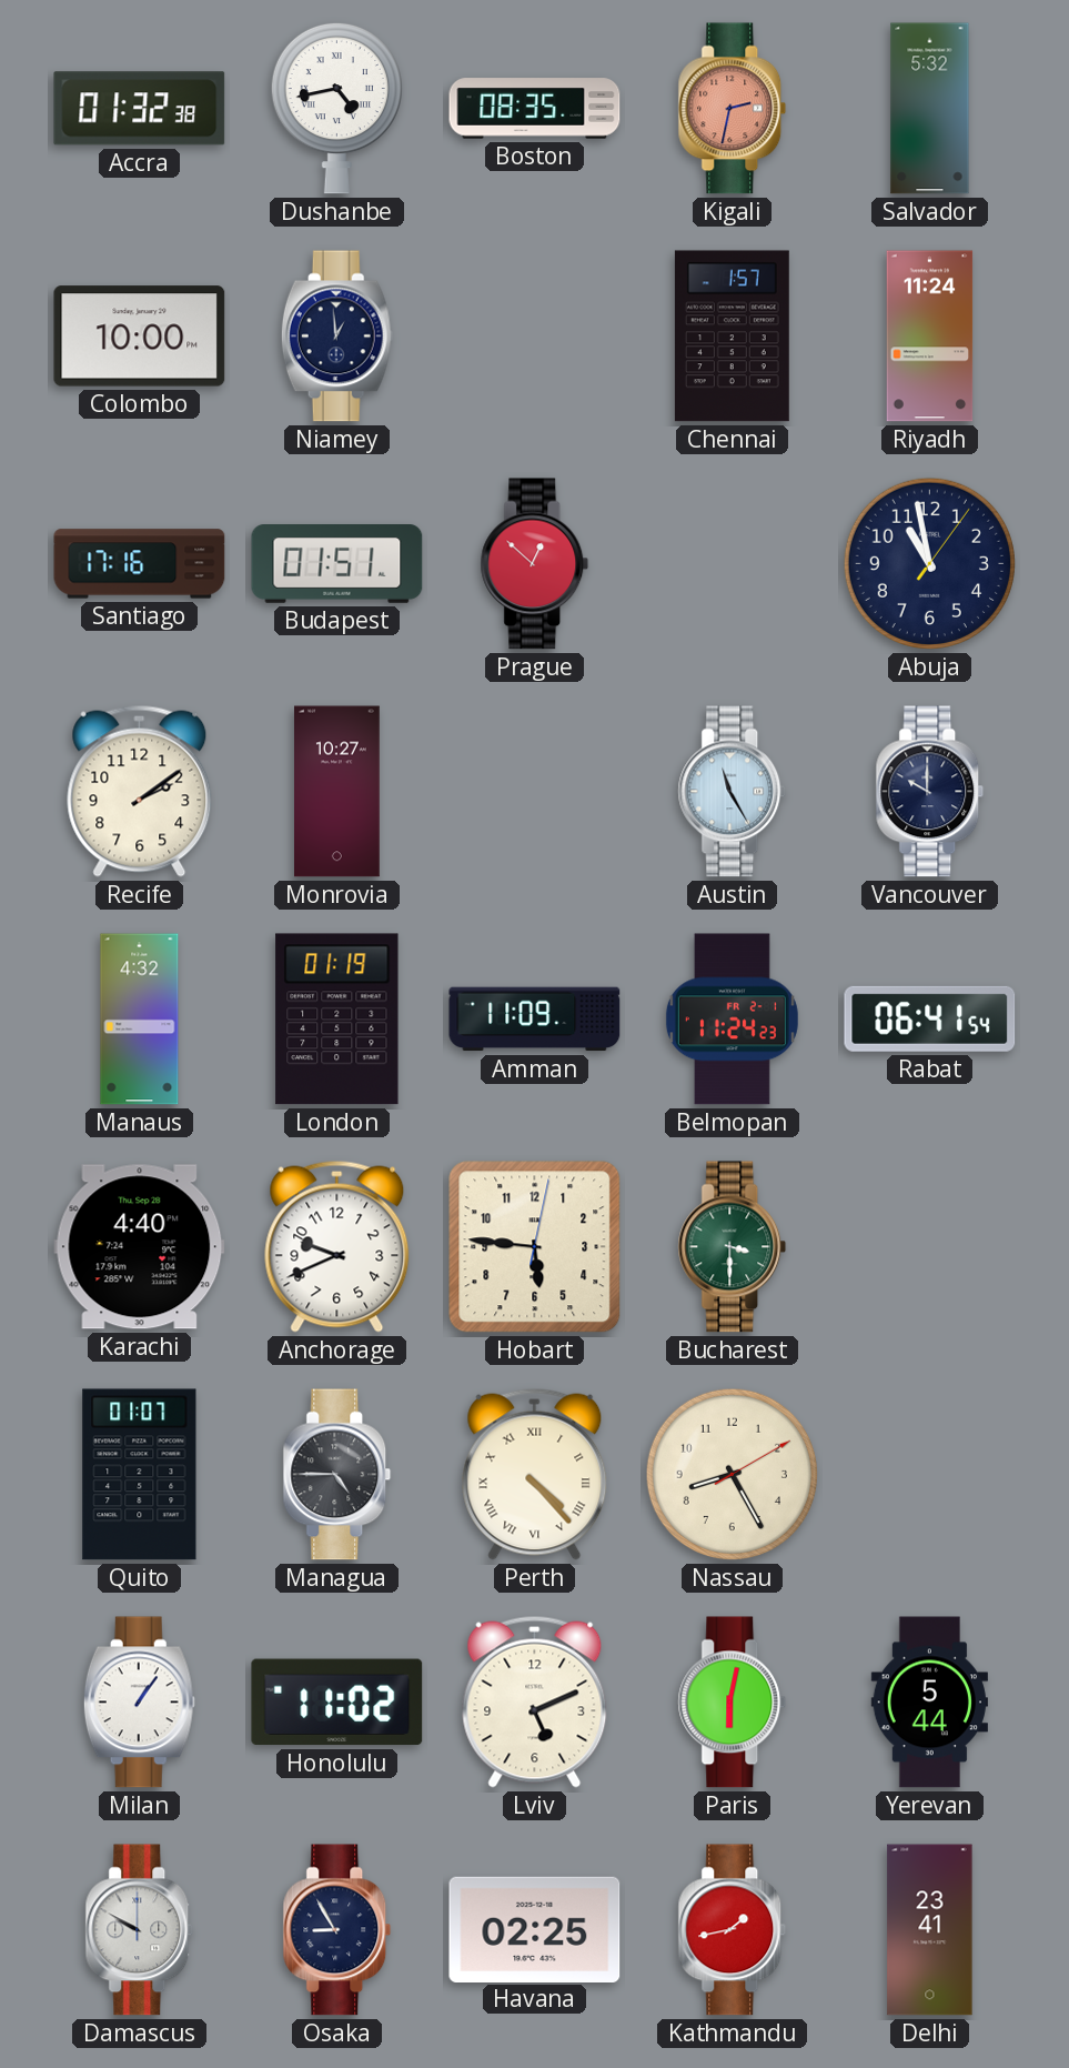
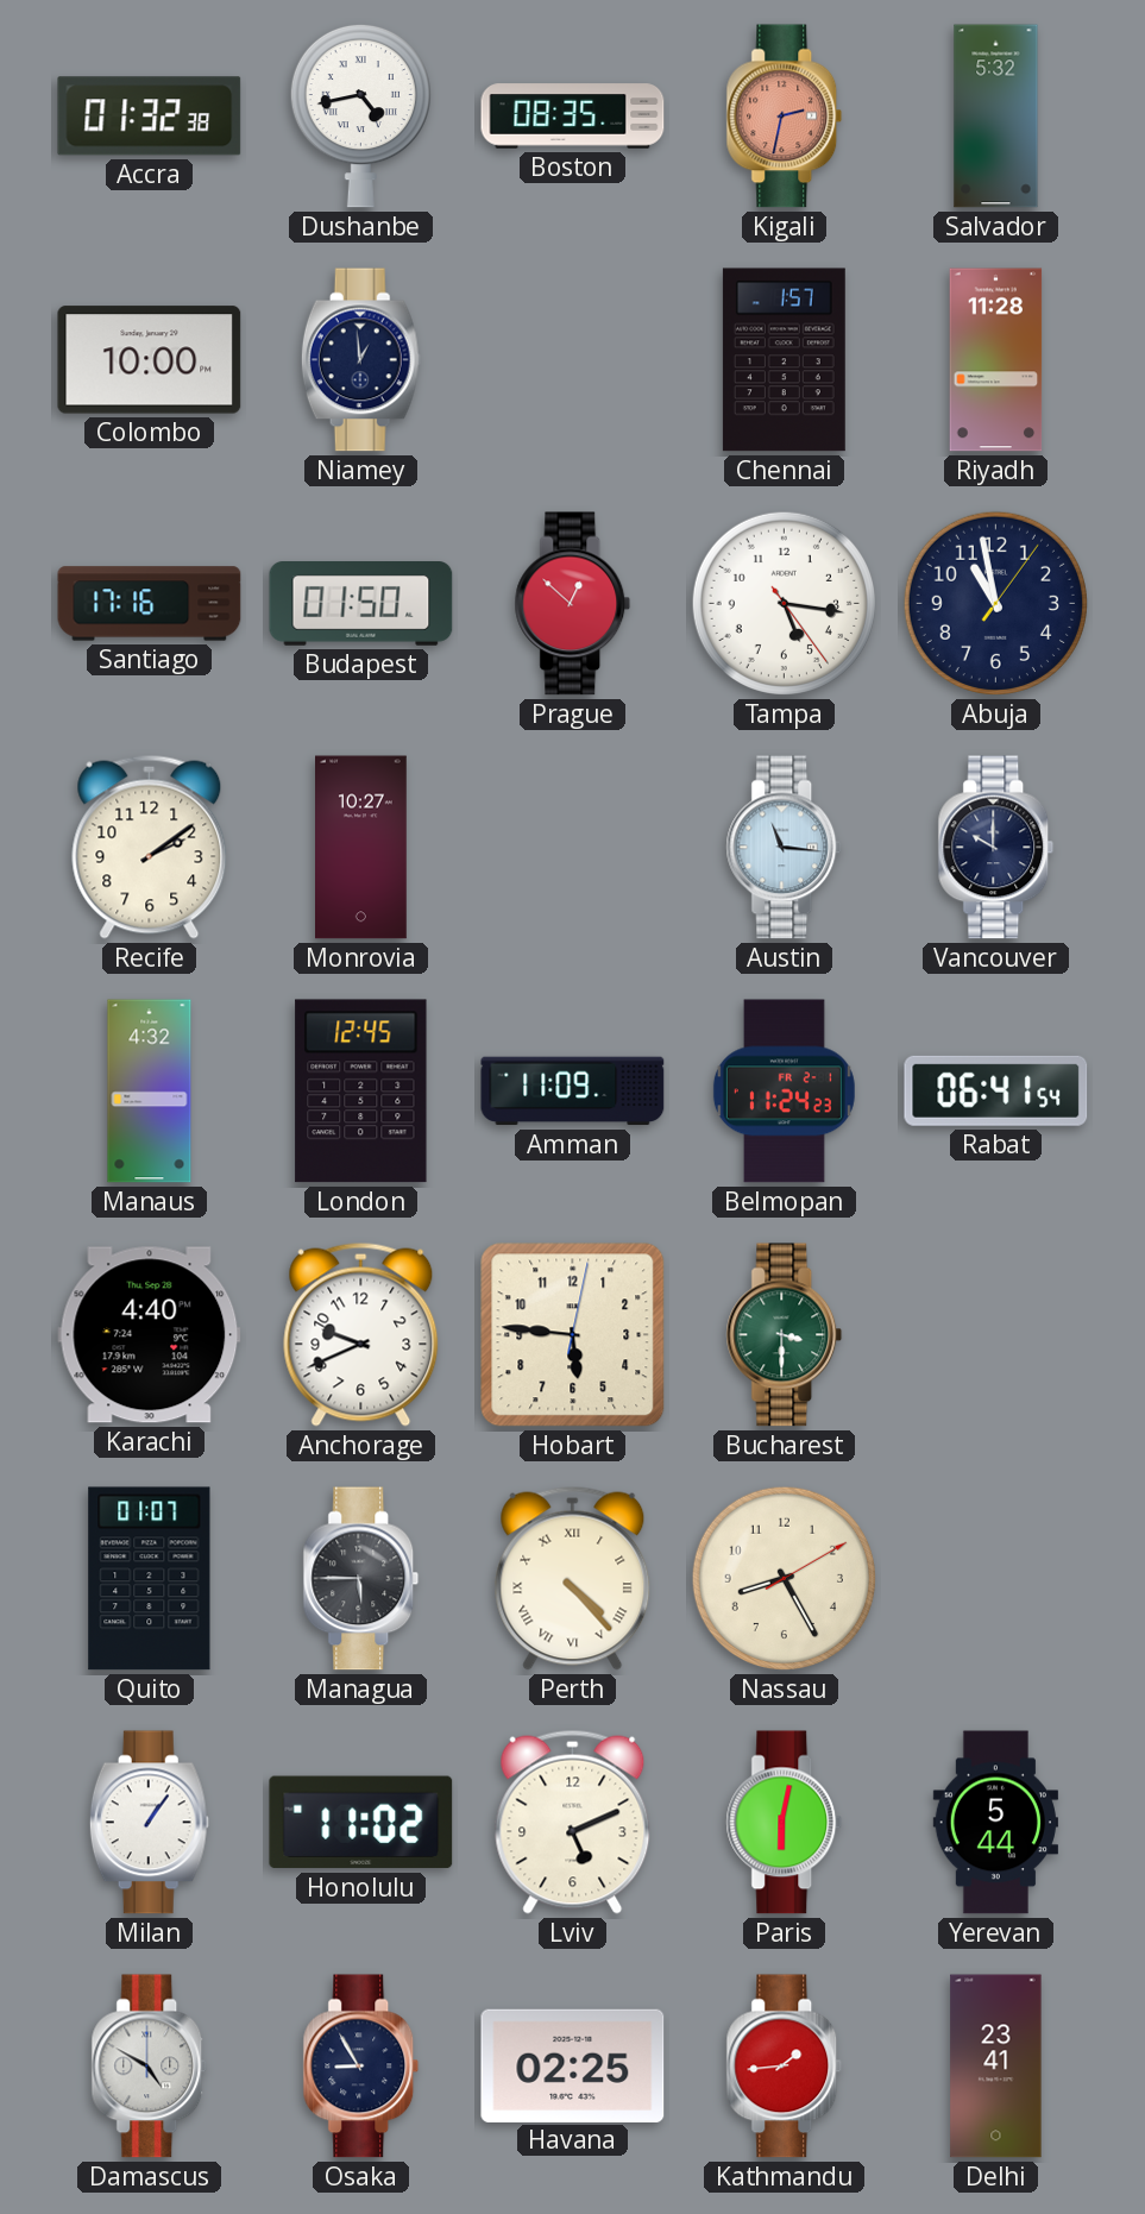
Riyadh: 11:24 -> 11:28
Budapest: 01:51 -> 01:50
Tampa: none -> 5:16
Austin: 11:25 -> 11:16
London: 01:19 -> 12:45
Managua: 4:45 -> 5:45
Damascus: 9:50 -> 4:50
Kathmandu: 1:43 -> 1:44
